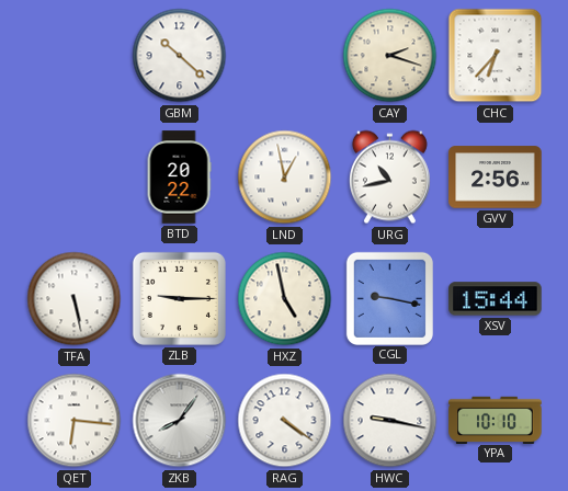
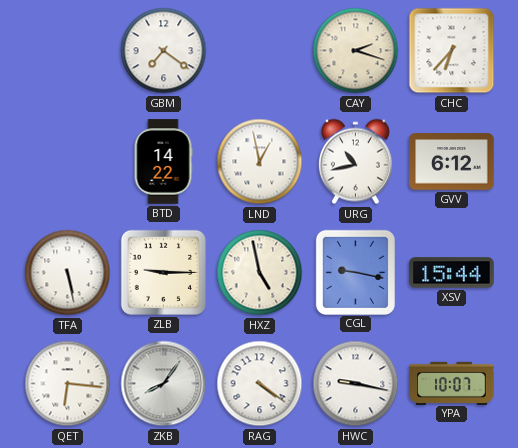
GBM: 10:22 -> 7:21
BTD: 20:22 -> 14:22
GVV: 2:56 -> 6:12
YPA: 10:10 -> 10:07
